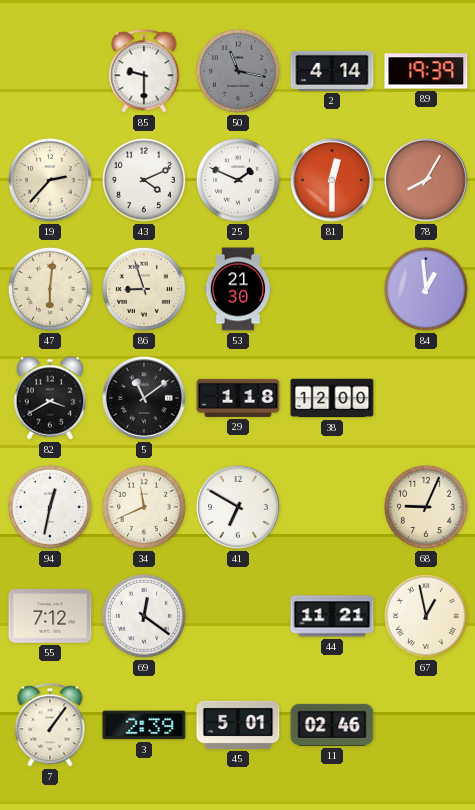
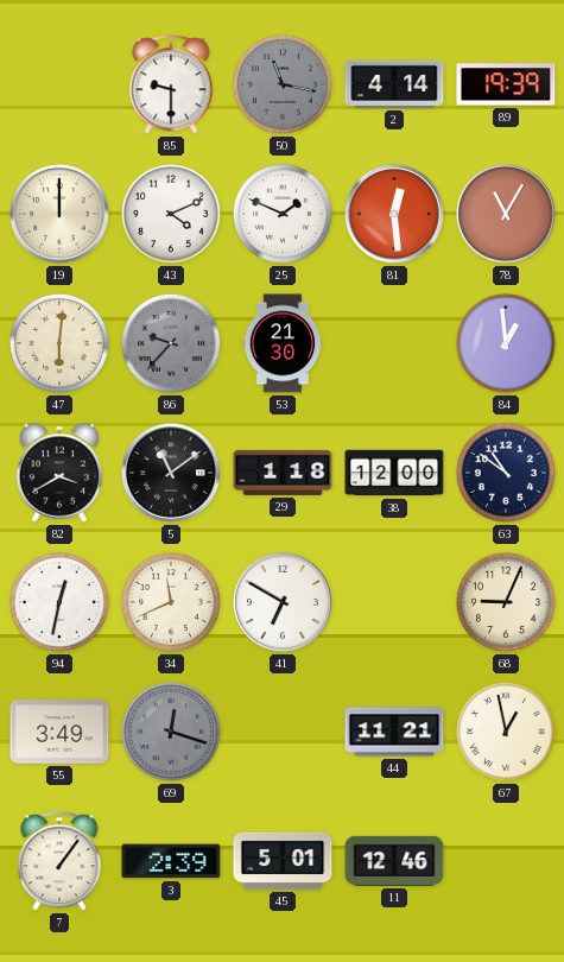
19: 2:37 -> 12:00
81: 12:30 -> 12:29
78: 8:05 -> 11:05
86: 8:57 -> 9:37
86 dial: cream -> grey
63: none -> 10:51
55: 7:12 -> 3:49
69: 12:21 -> 12:18
69 dial: white -> grey
11: 02:46 -> 12:46
